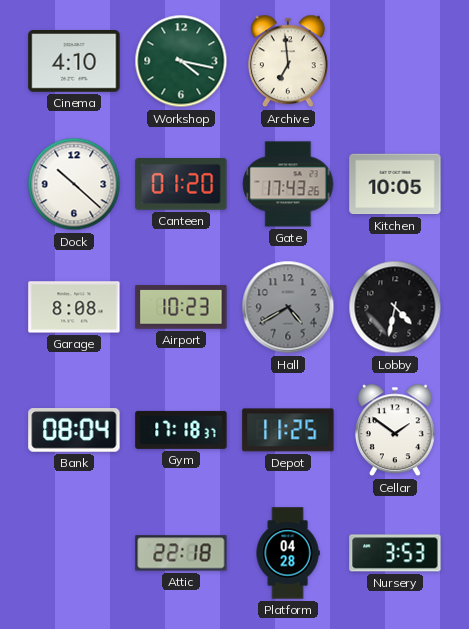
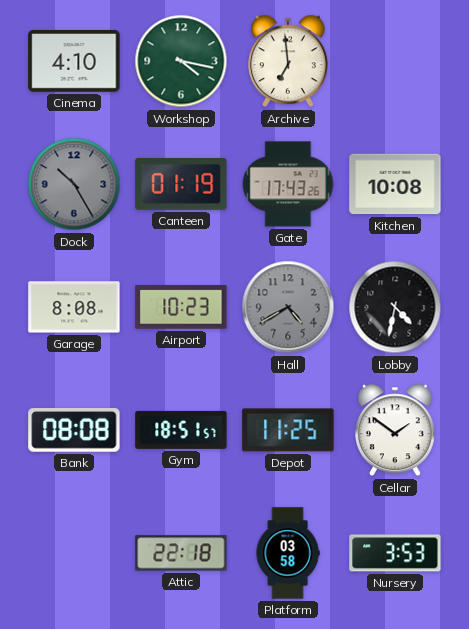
Dock: 10:22 -> 10:25
Dock dial: white -> grey
Canteen: 01:20 -> 01:19
Kitchen: 10:05 -> 10:08
Bank: 08:04 -> 08:08
Gym: 17:18 -> 18:51
Platform: 04:28 -> 03:58
